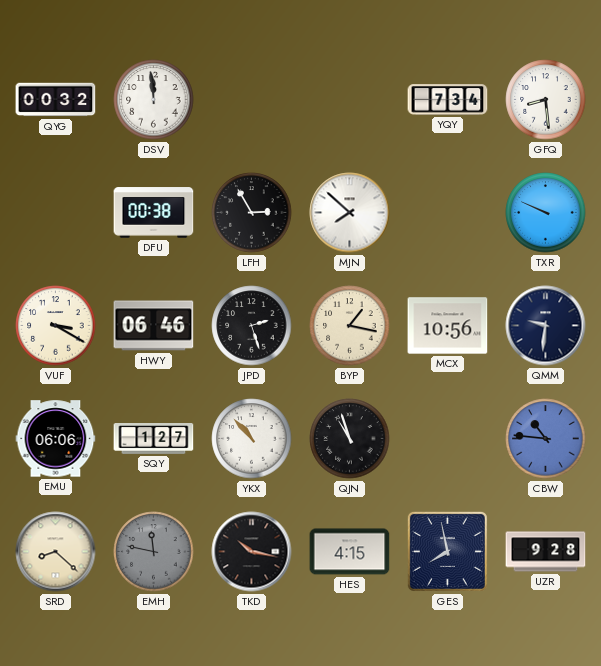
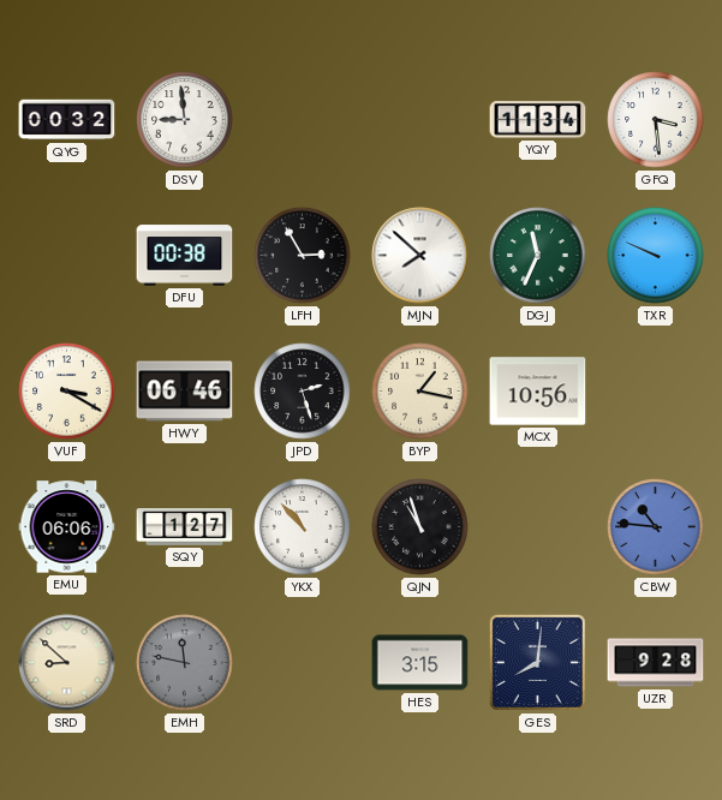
DSV: 11:59 -> 8:59
YQY: 7:34 -> 11:34
GFQ: 8:29 -> 3:29
DGJ: none -> 11:34
QMM: 9:31 -> none
SRD: 8:22 -> 8:52
TKD: 10:17 -> none
HES: 4:15 -> 3:15
GES: 7:58 -> 8:01
